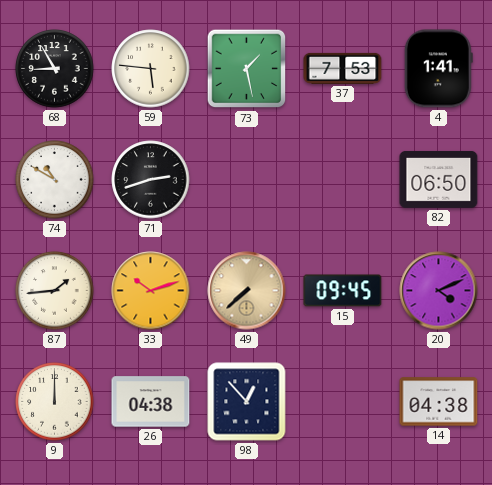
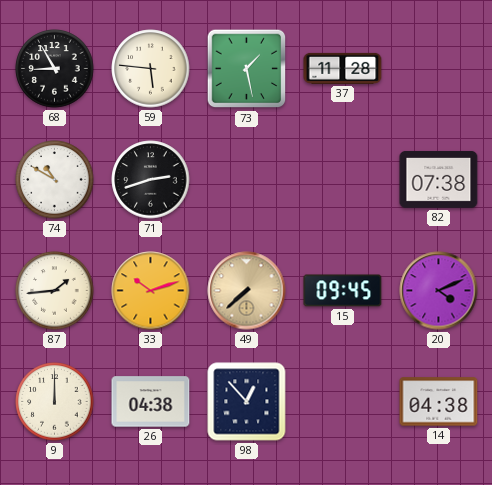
37: 7:53 -> 11:28
4: 1:41 -> none
82: 06:50 -> 07:38
